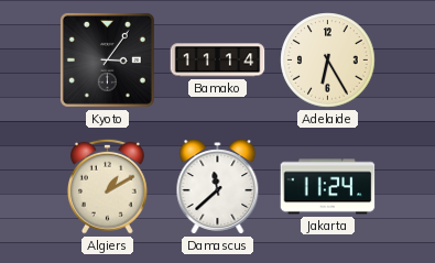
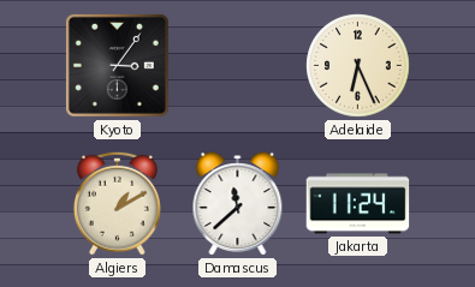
Bamako: 11:14 -> none
Adelaide: 6:25 -> 6:26
